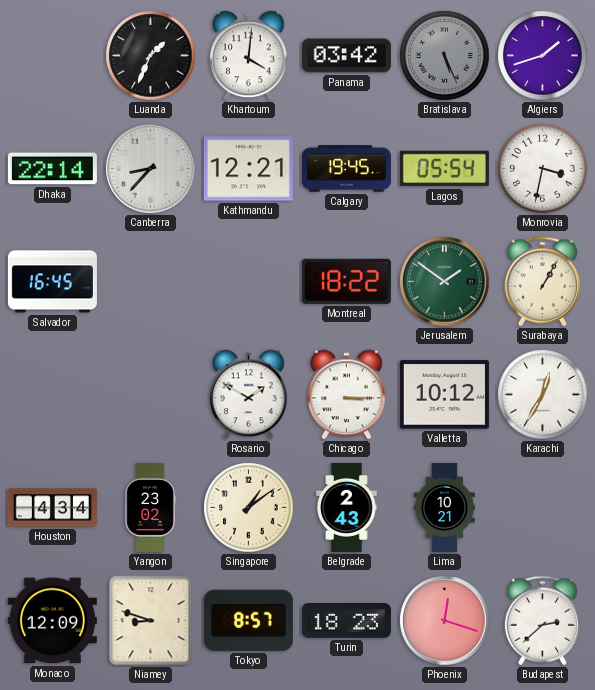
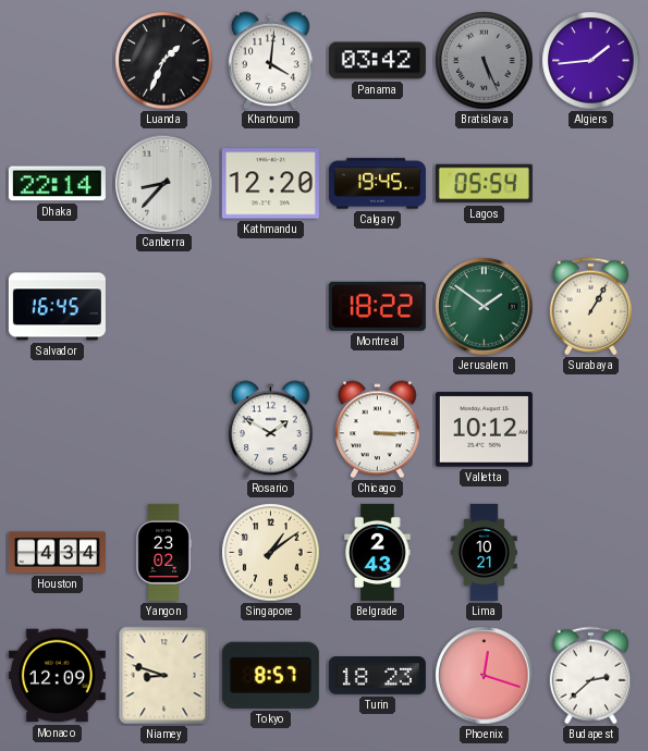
Algiers: 1:42 -> 1:44
Kathmandu: 12:21 -> 12:20
Monrovia: 3:32 -> none
Karachi: 12:35 -> none
